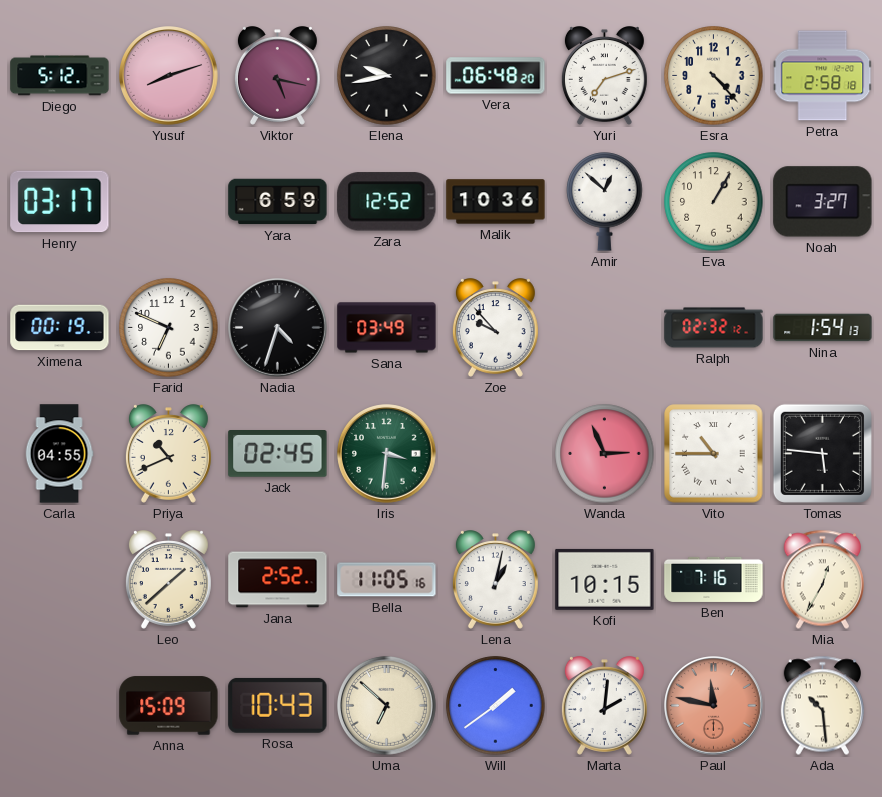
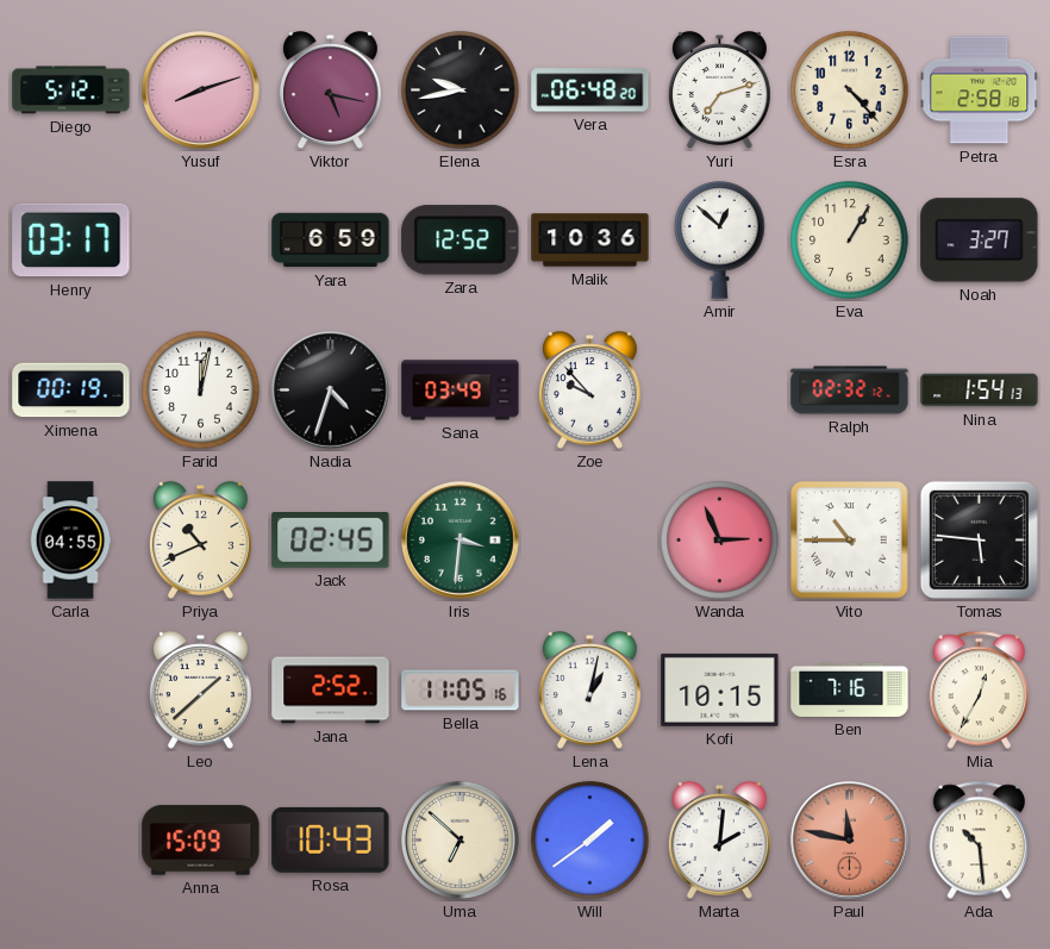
Farid: 6:49 -> 12:02
